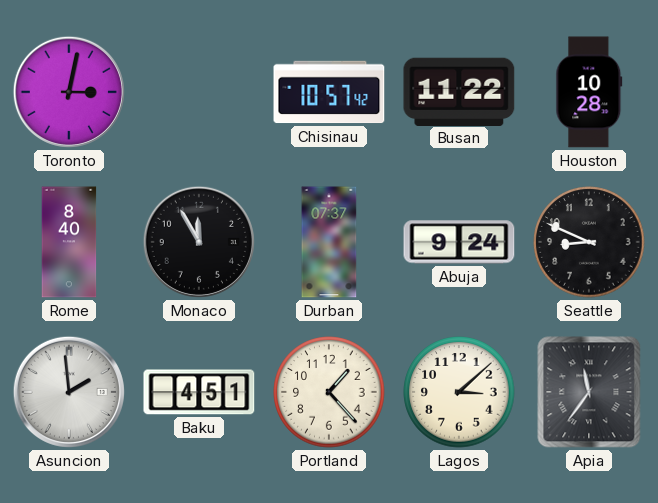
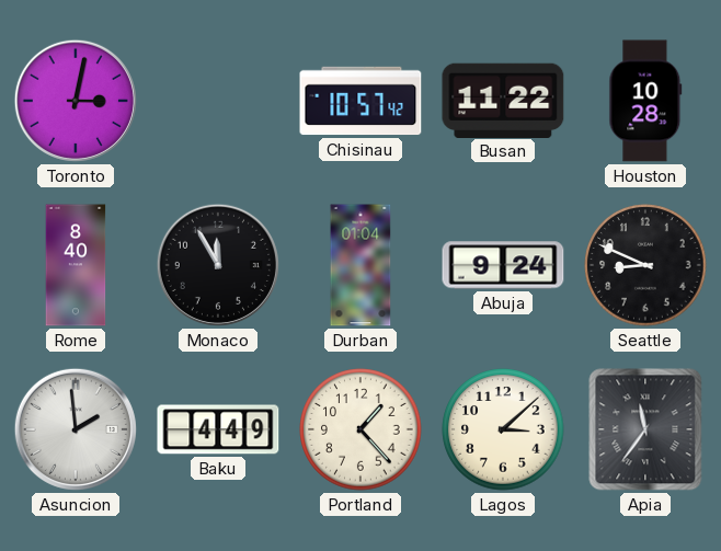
Durban: 07:37 -> 01:04
Baku: 4:51 -> 4:49
